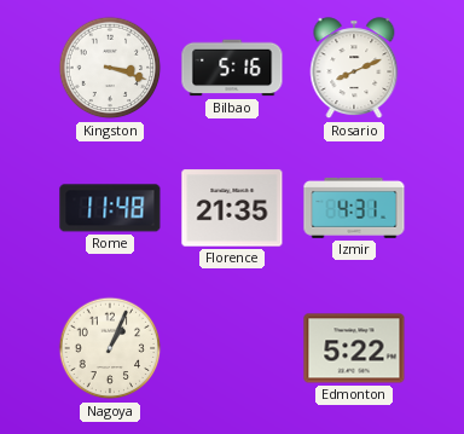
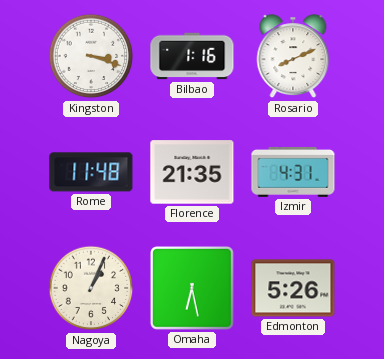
Bilbao: 5:16 -> 1:16
Omaha: none -> 6:28
Edmonton: 5:22 -> 5:26
